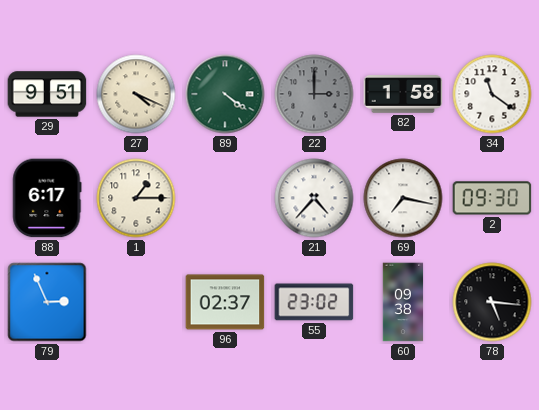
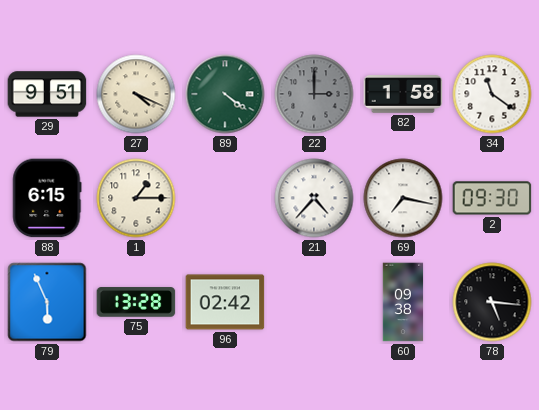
88: 6:17 -> 6:15
79: 2:56 -> 5:56
75: none -> 13:28
96: 02:37 -> 02:42
55: 23:02 -> none
